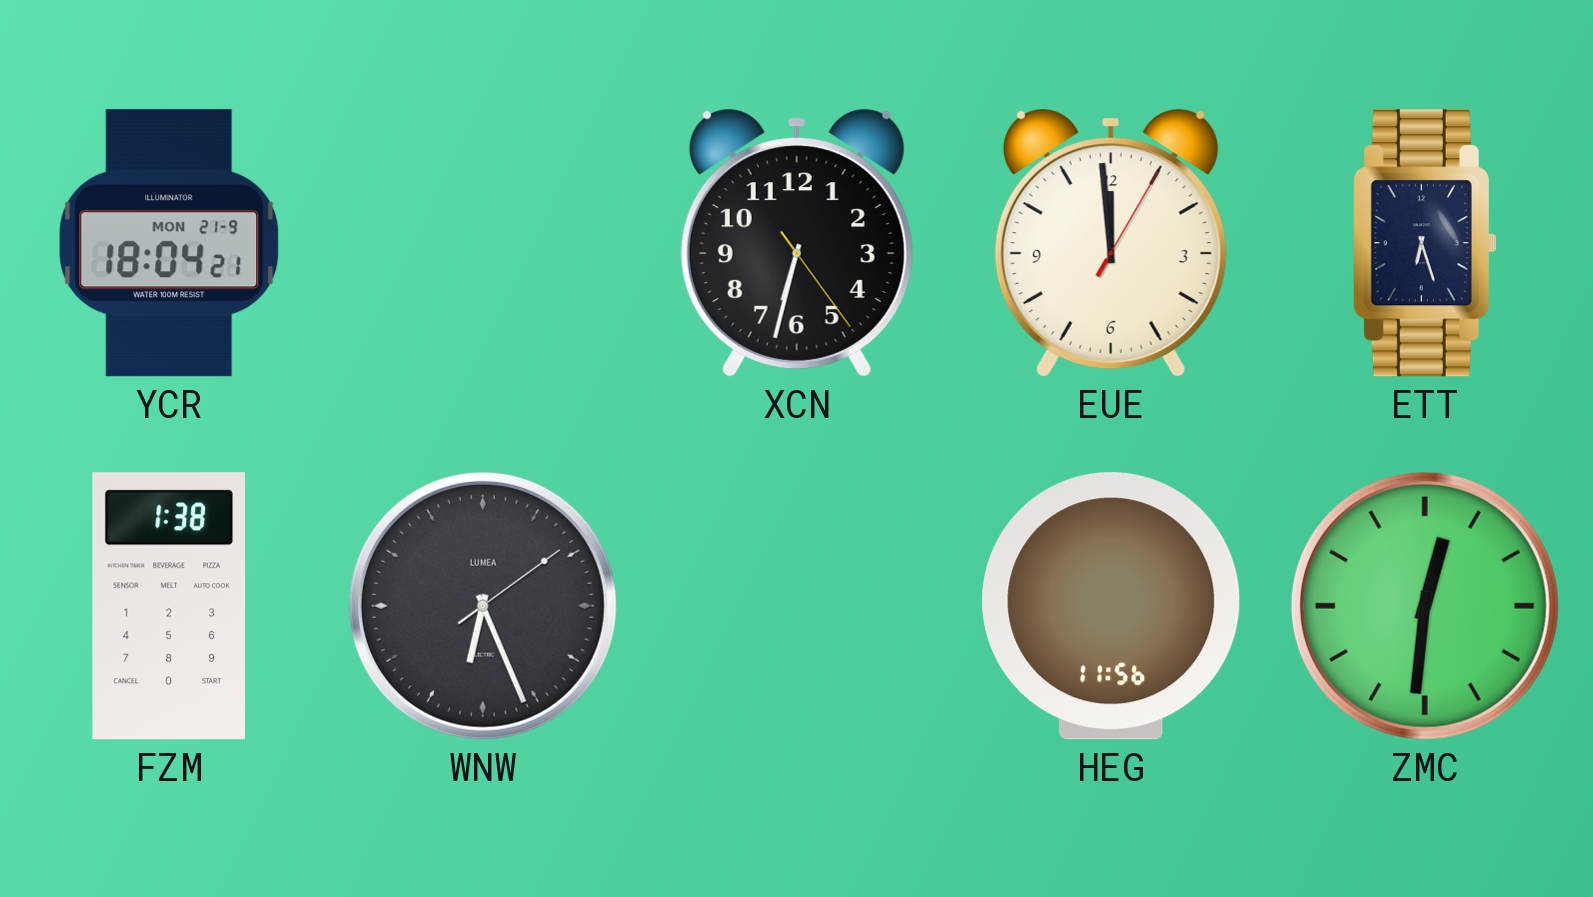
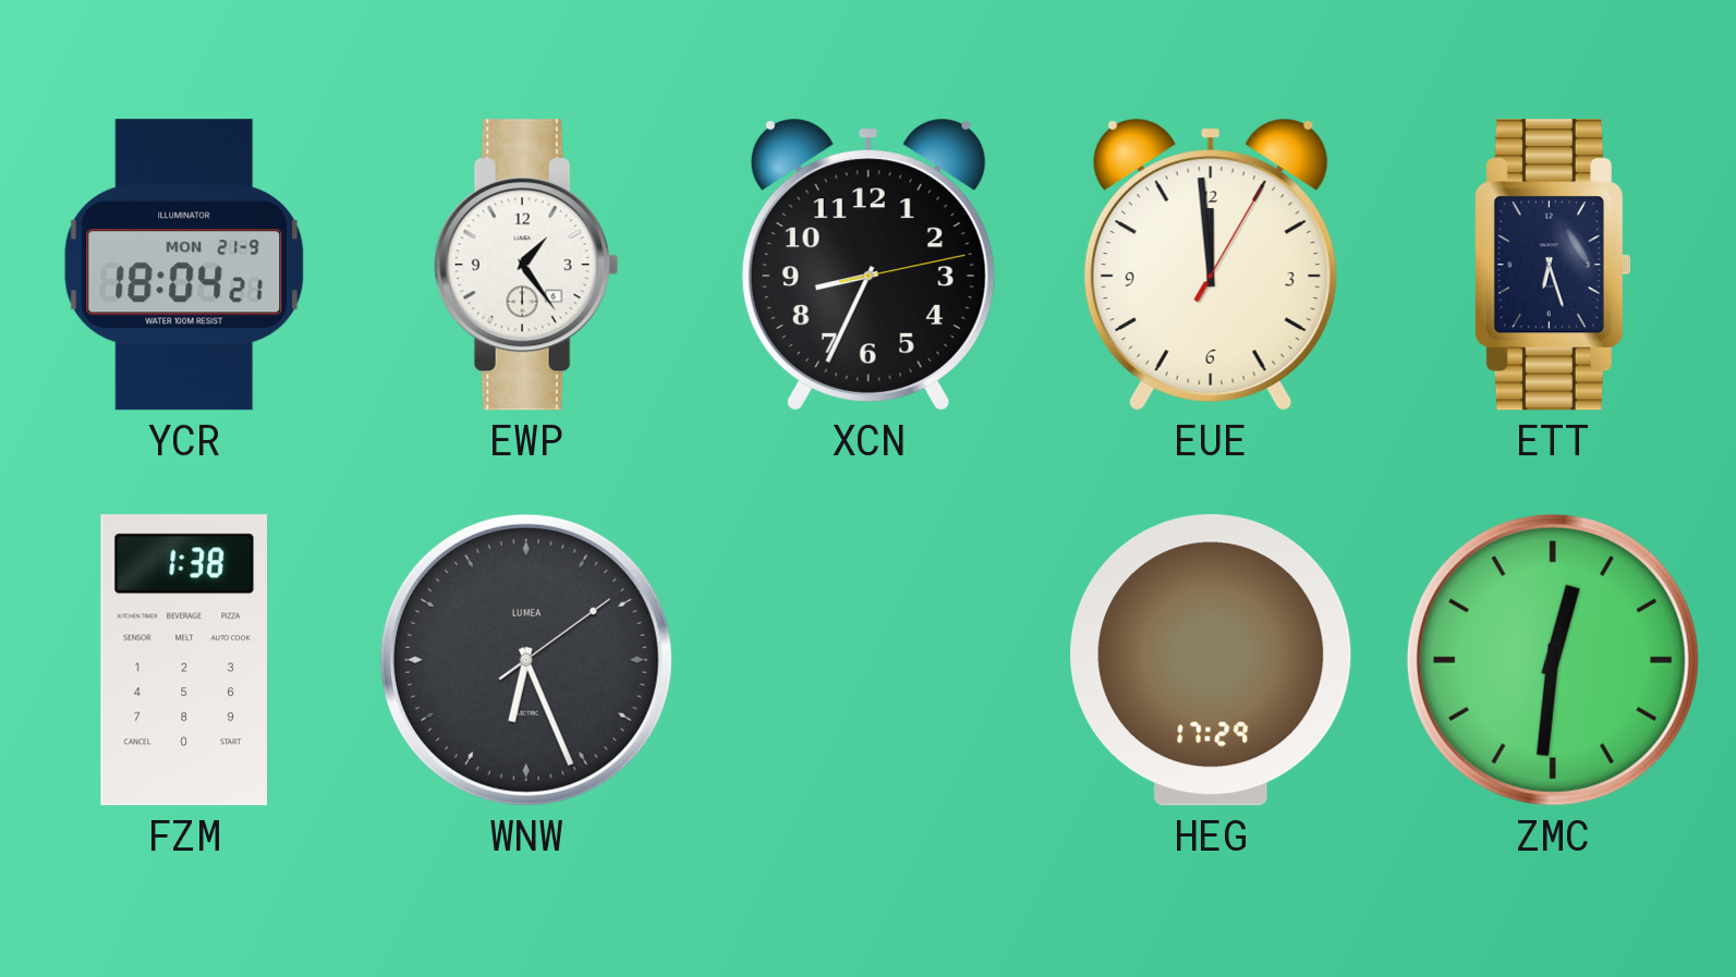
EWP: none -> 1:24
XCN: 6:32 -> 8:34
HEG: 11:56 -> 17:29
